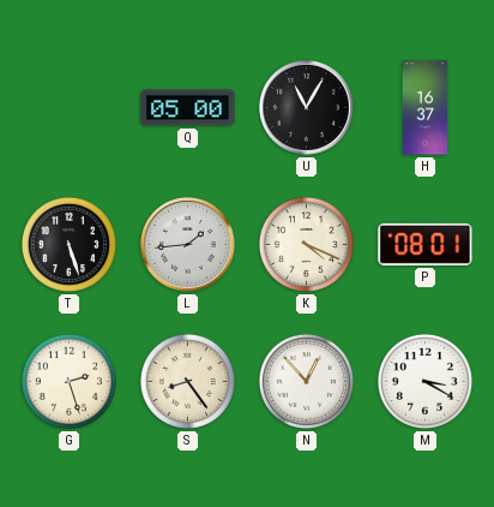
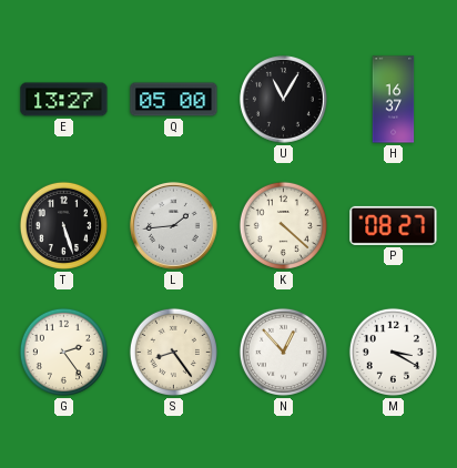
E: none -> 13:27
K: 4:19 -> 4:22
P: 08:01 -> 08:27
G: 2:27 -> 2:24
